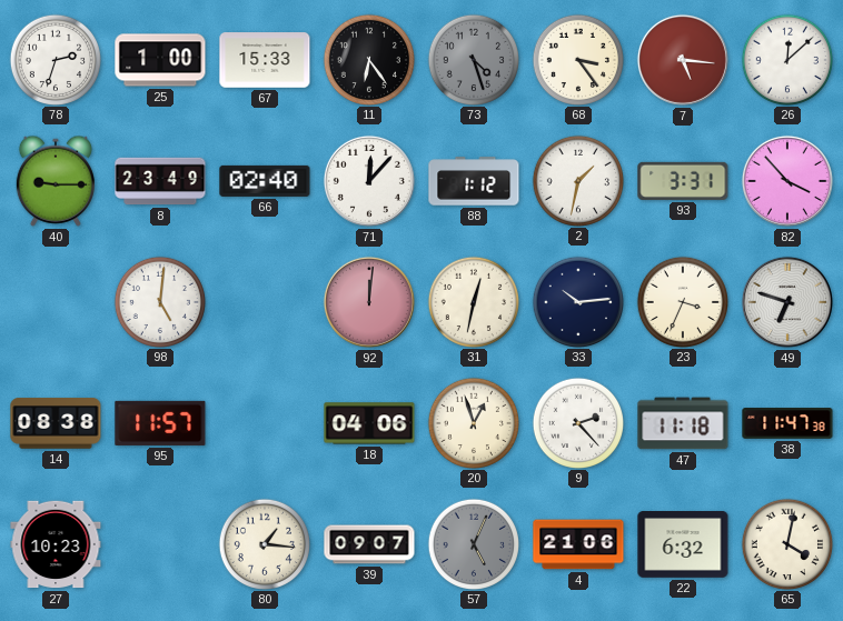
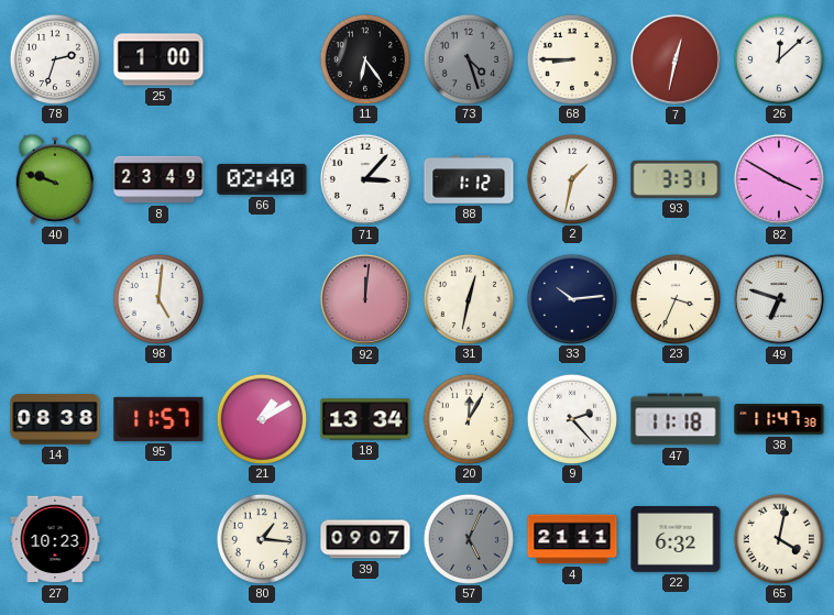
67: 15:33 -> none
68: 3:24 -> 8:45
7: 5:16 -> 12:32
40: 9:15 -> 9:48
71: 12:07 -> 3:07
82: 3:53 -> 3:50
21: none -> 1:10
18: 04:06 -> 13:34
20: 12:57 -> 12:05
4: 21:06 -> 21:11
